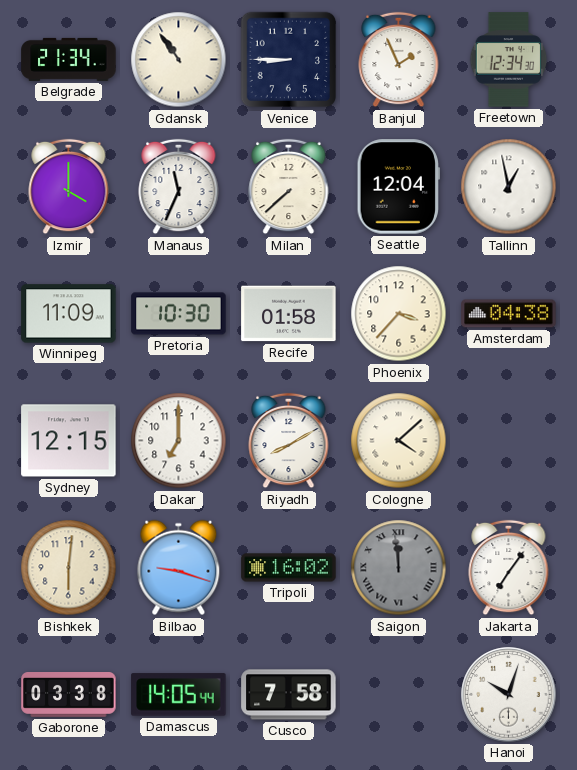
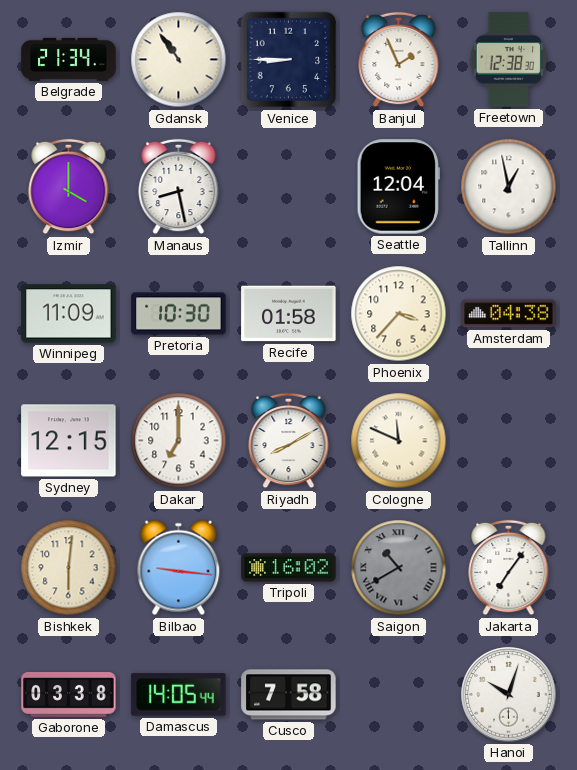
Freetown: 12:34 -> 12:38
Manaus: 11:34 -> 8:28
Milan: 7:38 -> none
Cologne: 4:08 -> 11:49
Bilbao: 9:18 -> 9:16
Saigon: 11:59 -> 10:40
